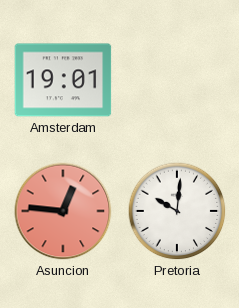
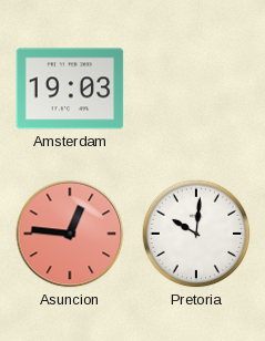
Amsterdam: 19:01 -> 19:03
